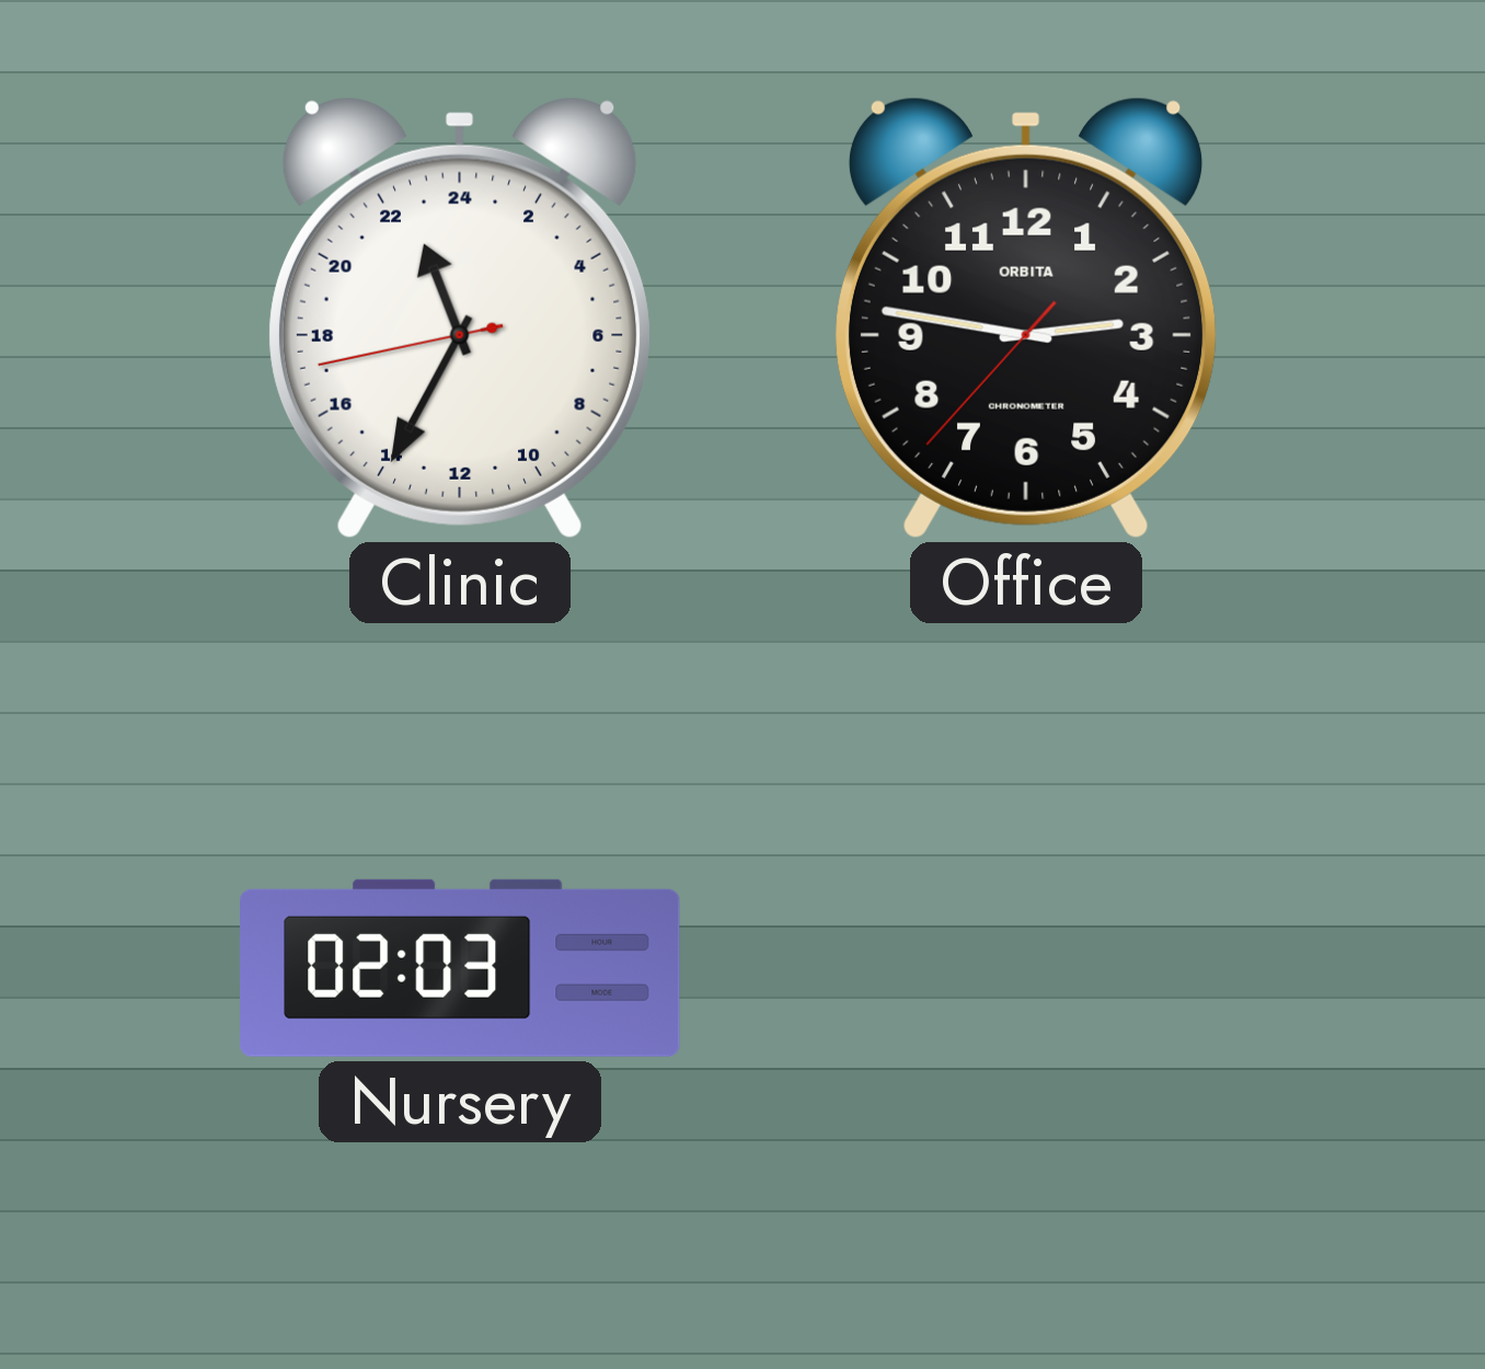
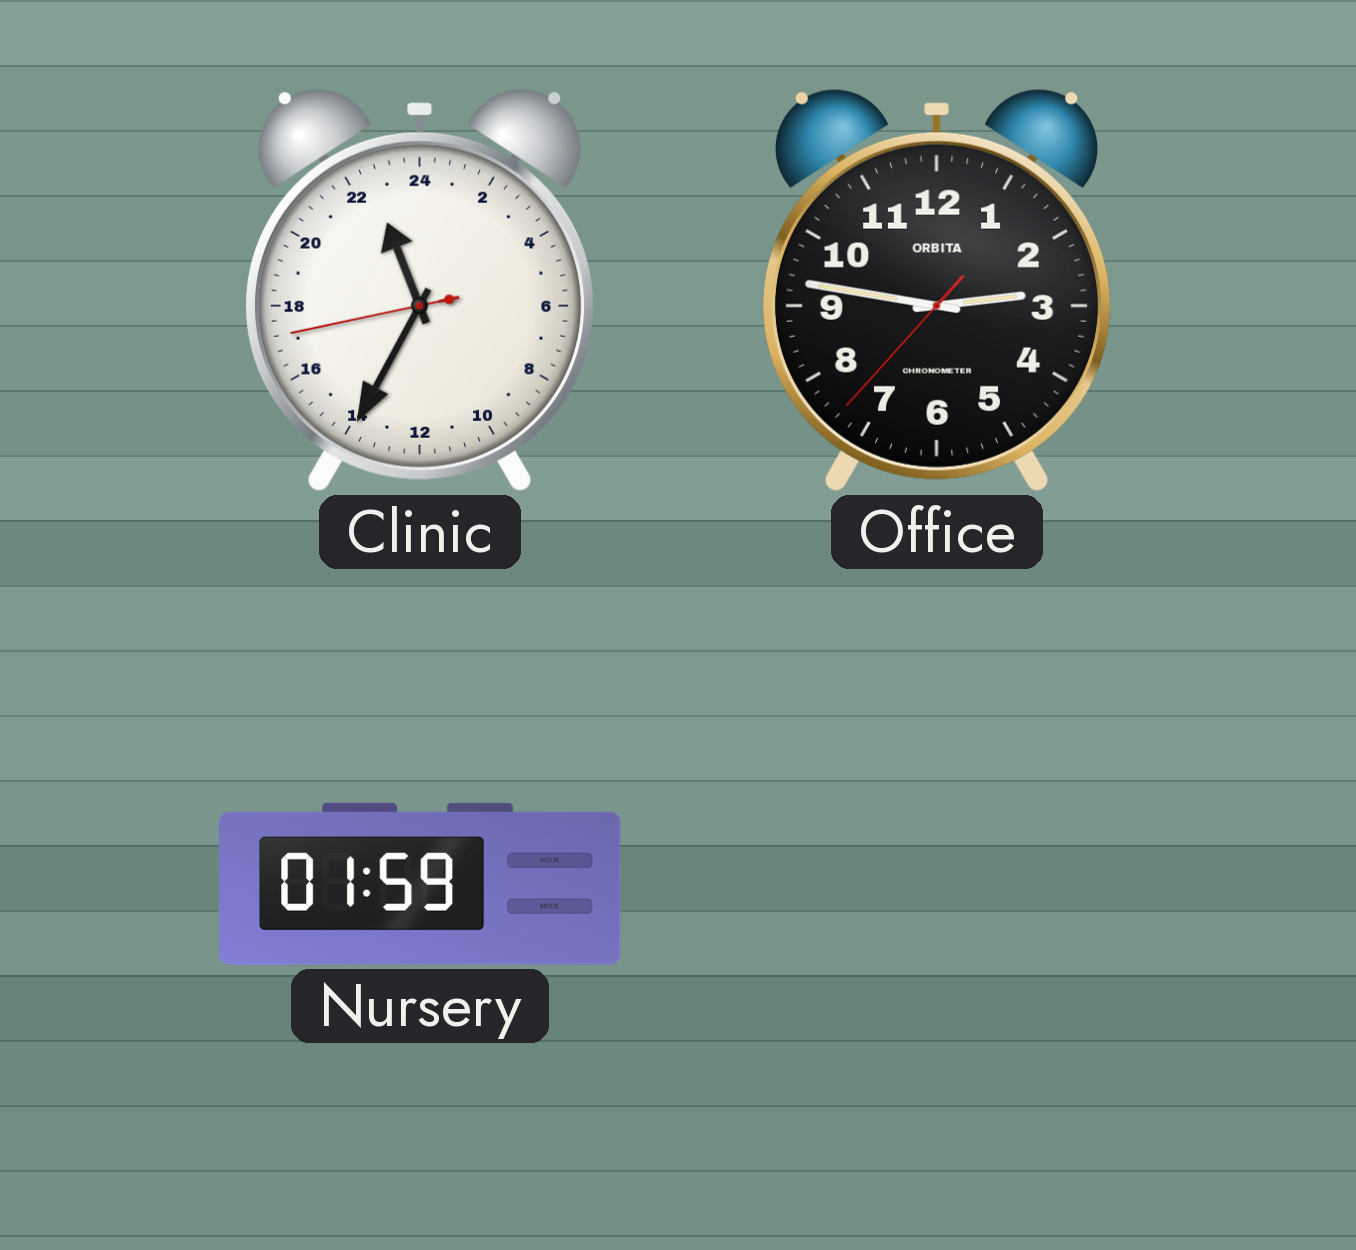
Nursery: 02:03 -> 01:59
